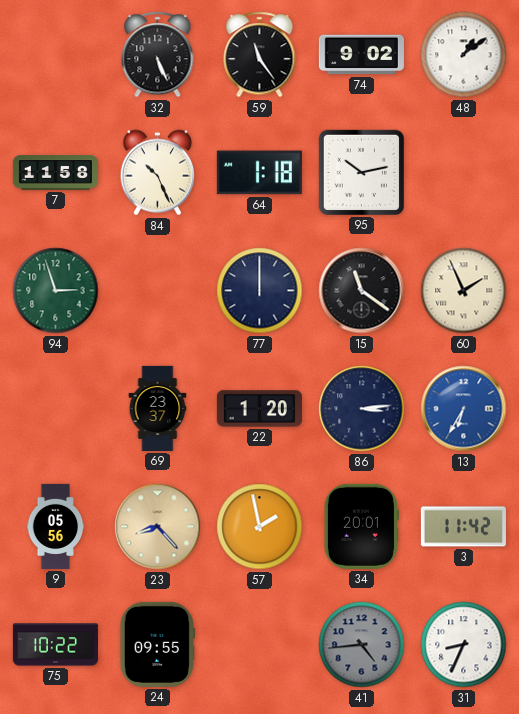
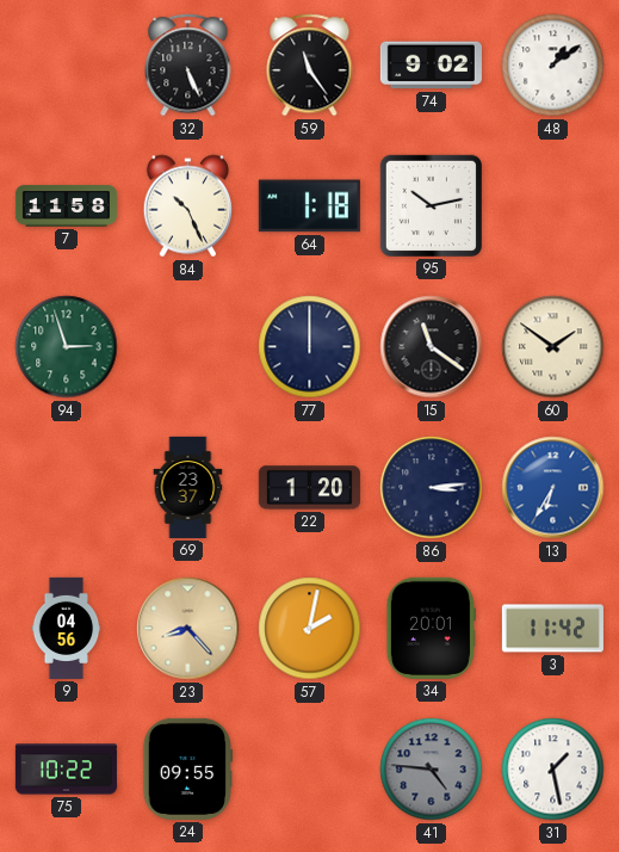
60: 1:56 -> 1:51
9: 05:56 -> 04:56
57: 1:58 -> 2:02
41: 4:44 -> 4:46
31: 8:34 -> 1:28
